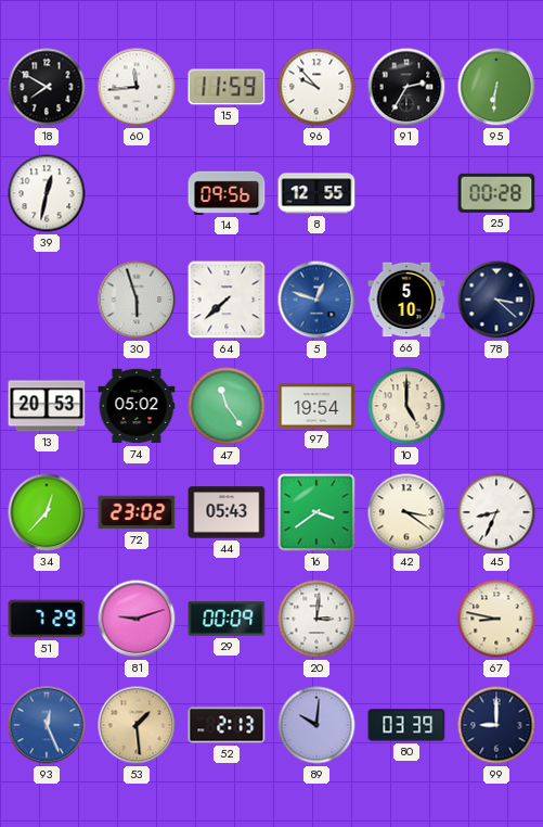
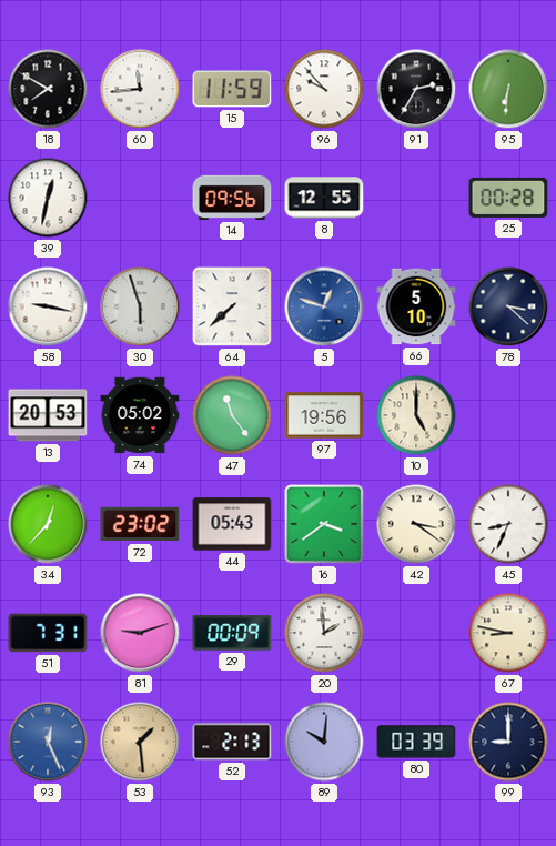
58: none -> 9:17
97: 19:54 -> 19:56
51: 7:29 -> 7:31
20: 3:01 -> 1:59
